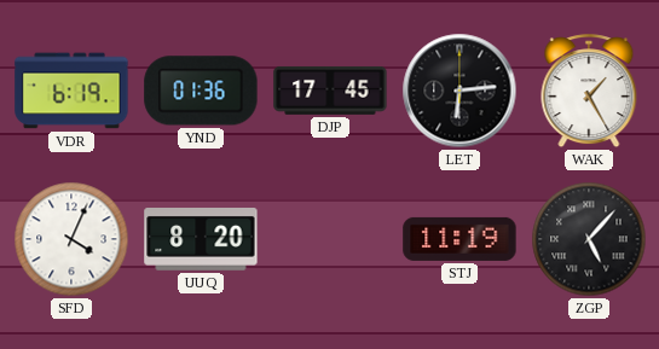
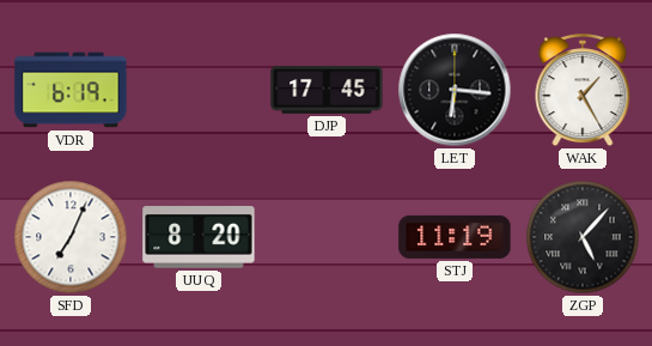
YND: 01:36 -> none
LET: 6:14 -> 6:16
SFD: 4:04 -> 7:04
